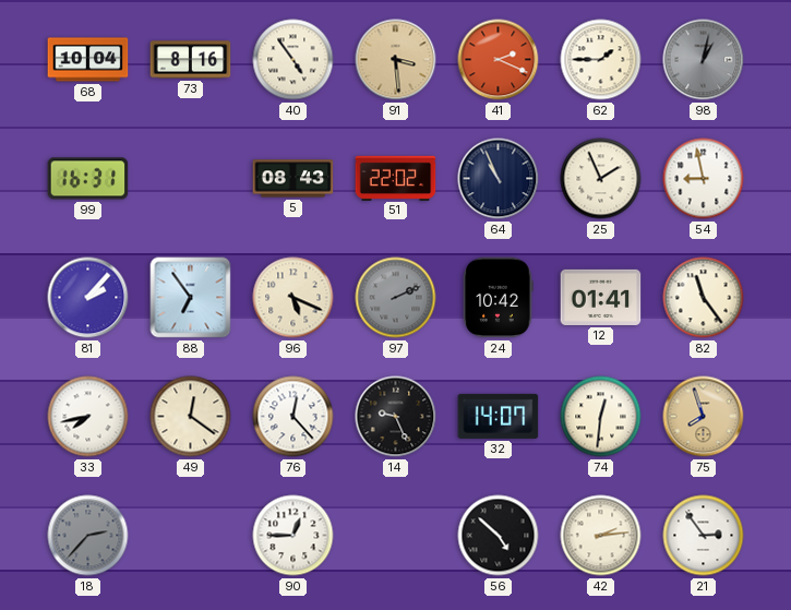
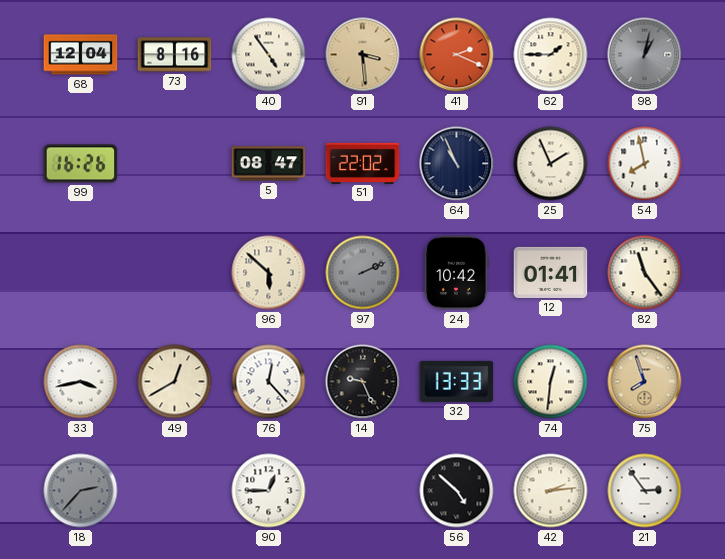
68: 10:04 -> 12:04
99: 16:31 -> 16:26
5: 08:43 -> 08:47
54: 8:58 -> 7:58
81: 2:07 -> none
88: 6:54 -> none
96: 5:19 -> 5:52
33: 7:43 -> 3:43
49: 12:21 -> 12:40
32: 14:07 -> 13:33
